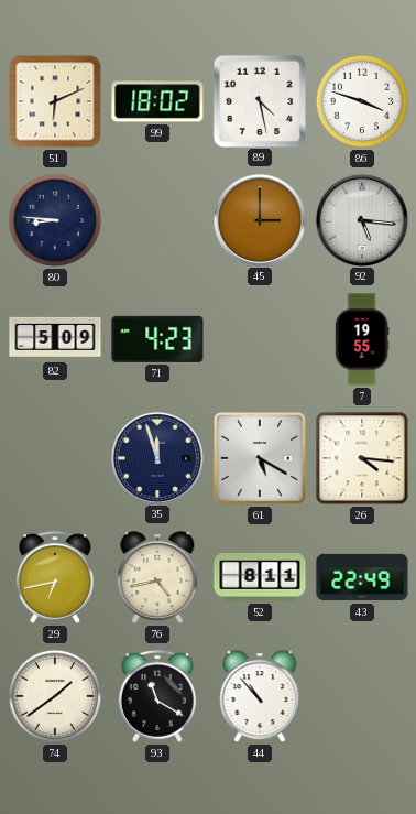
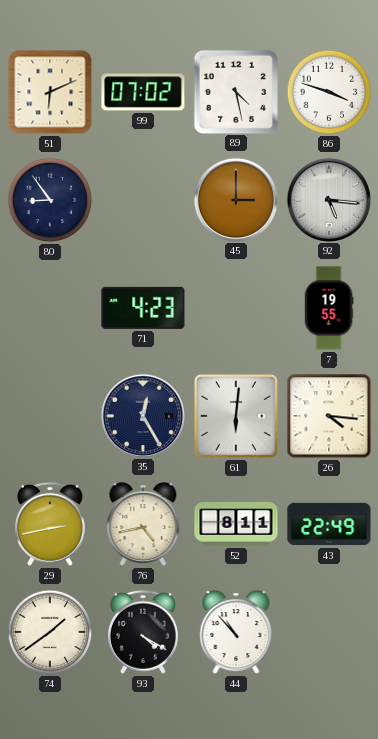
99: 18:02 -> 07:02
80: 8:46 -> 8:54
82: 5:09 -> none
35: 11:57 -> 12:25
61: 5:20 -> 6:01
29: 6:43 -> 2:43
93: 11:20 -> 4:20
